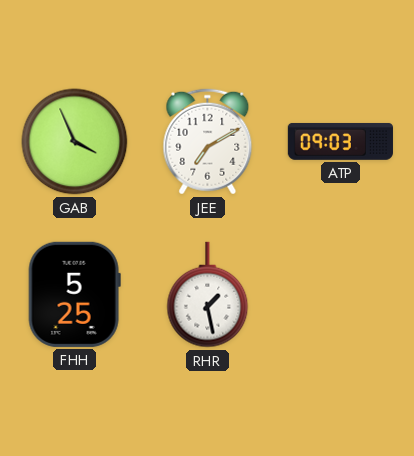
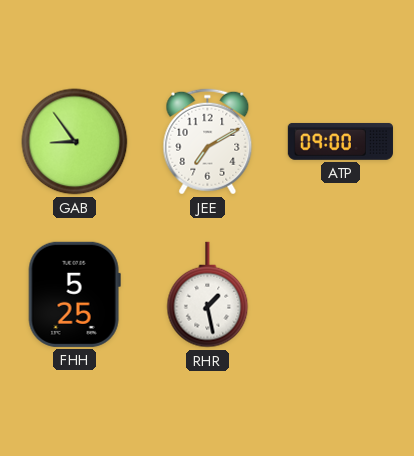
GAB: 3:56 -> 8:54
ATP: 09:03 -> 09:00
